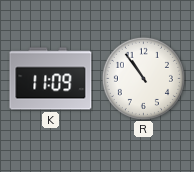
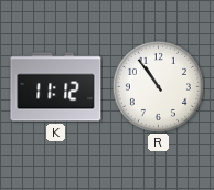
K: 11:09 -> 11:12
